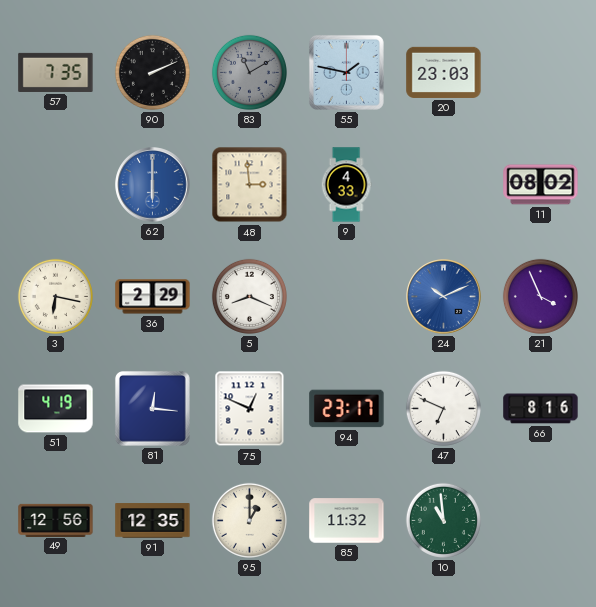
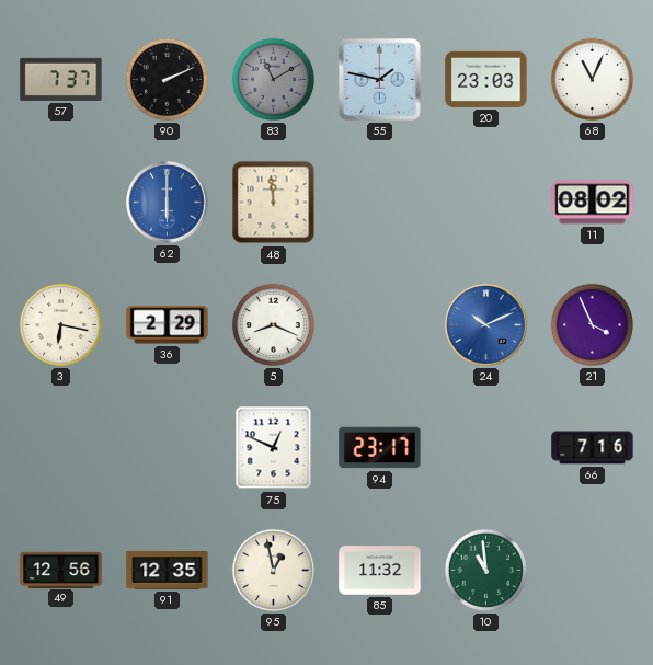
57: 7:35 -> 7:37
68: none -> 11:04
48: 2:59 -> 11:59
9: 4:33 -> none
51: 4:19 -> none
81: 12:16 -> none
47: 6:49 -> none
66: 8:16 -> 7:16
95: 1:00 -> 12:58
